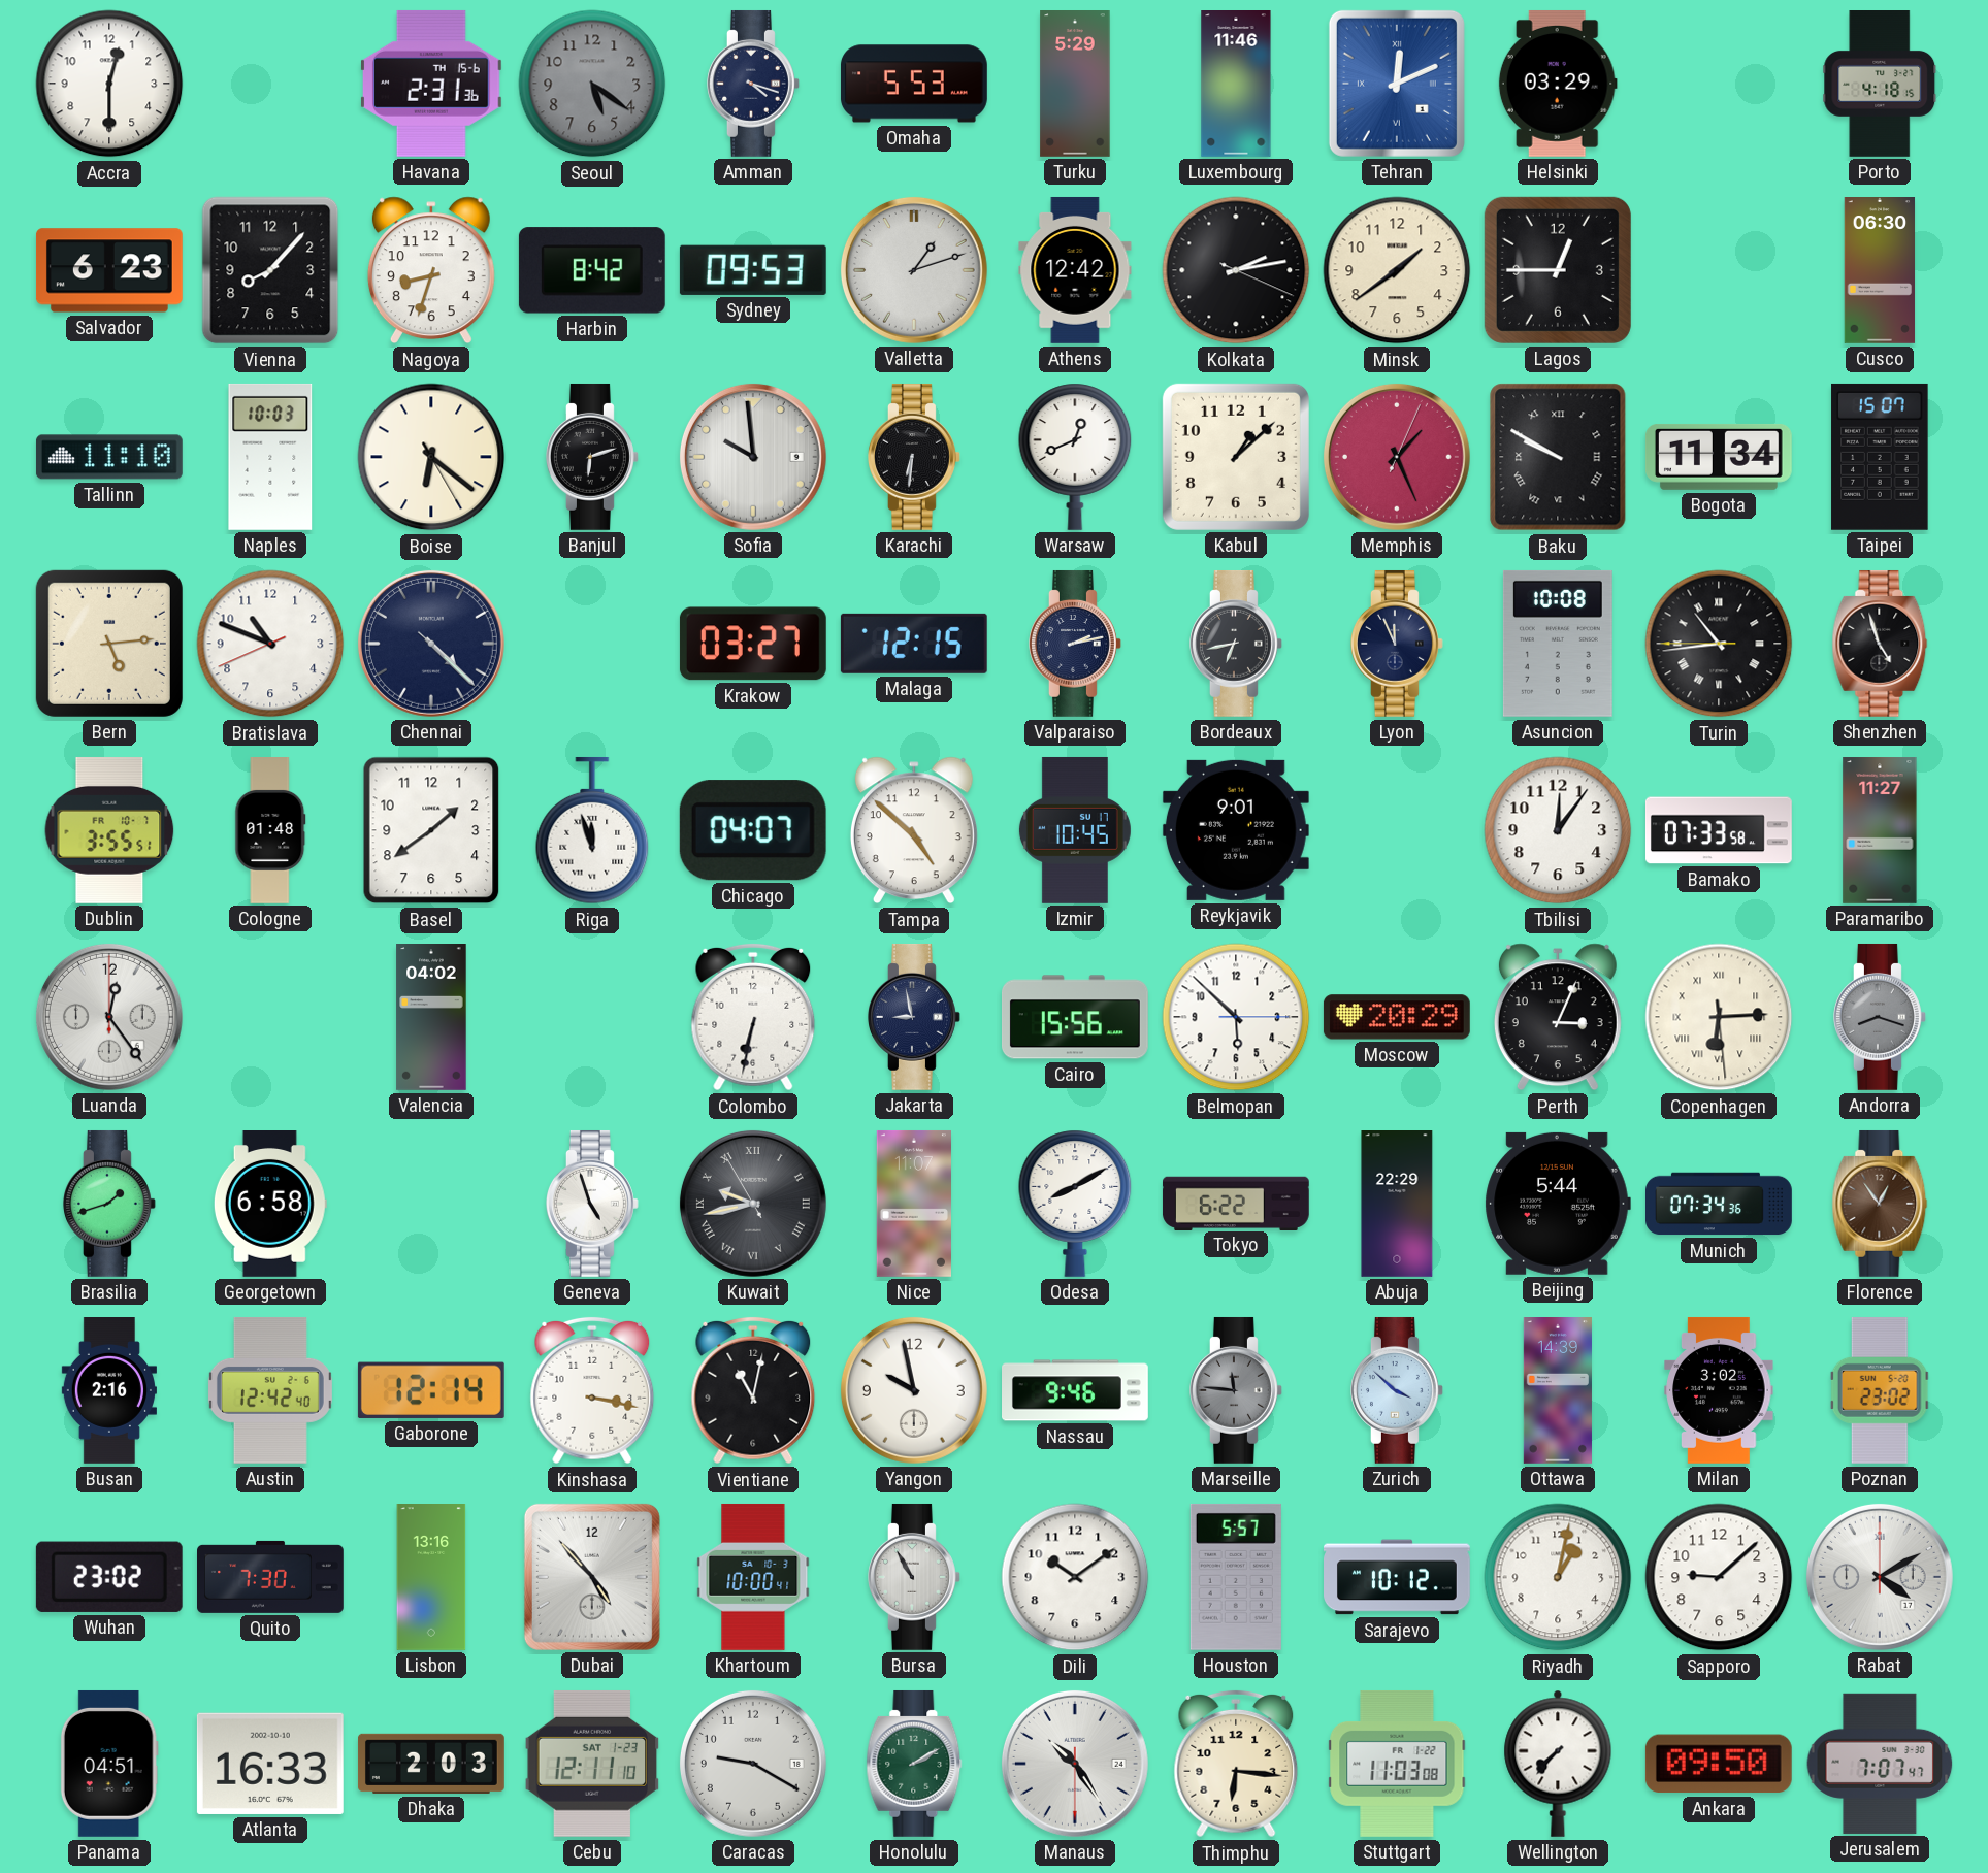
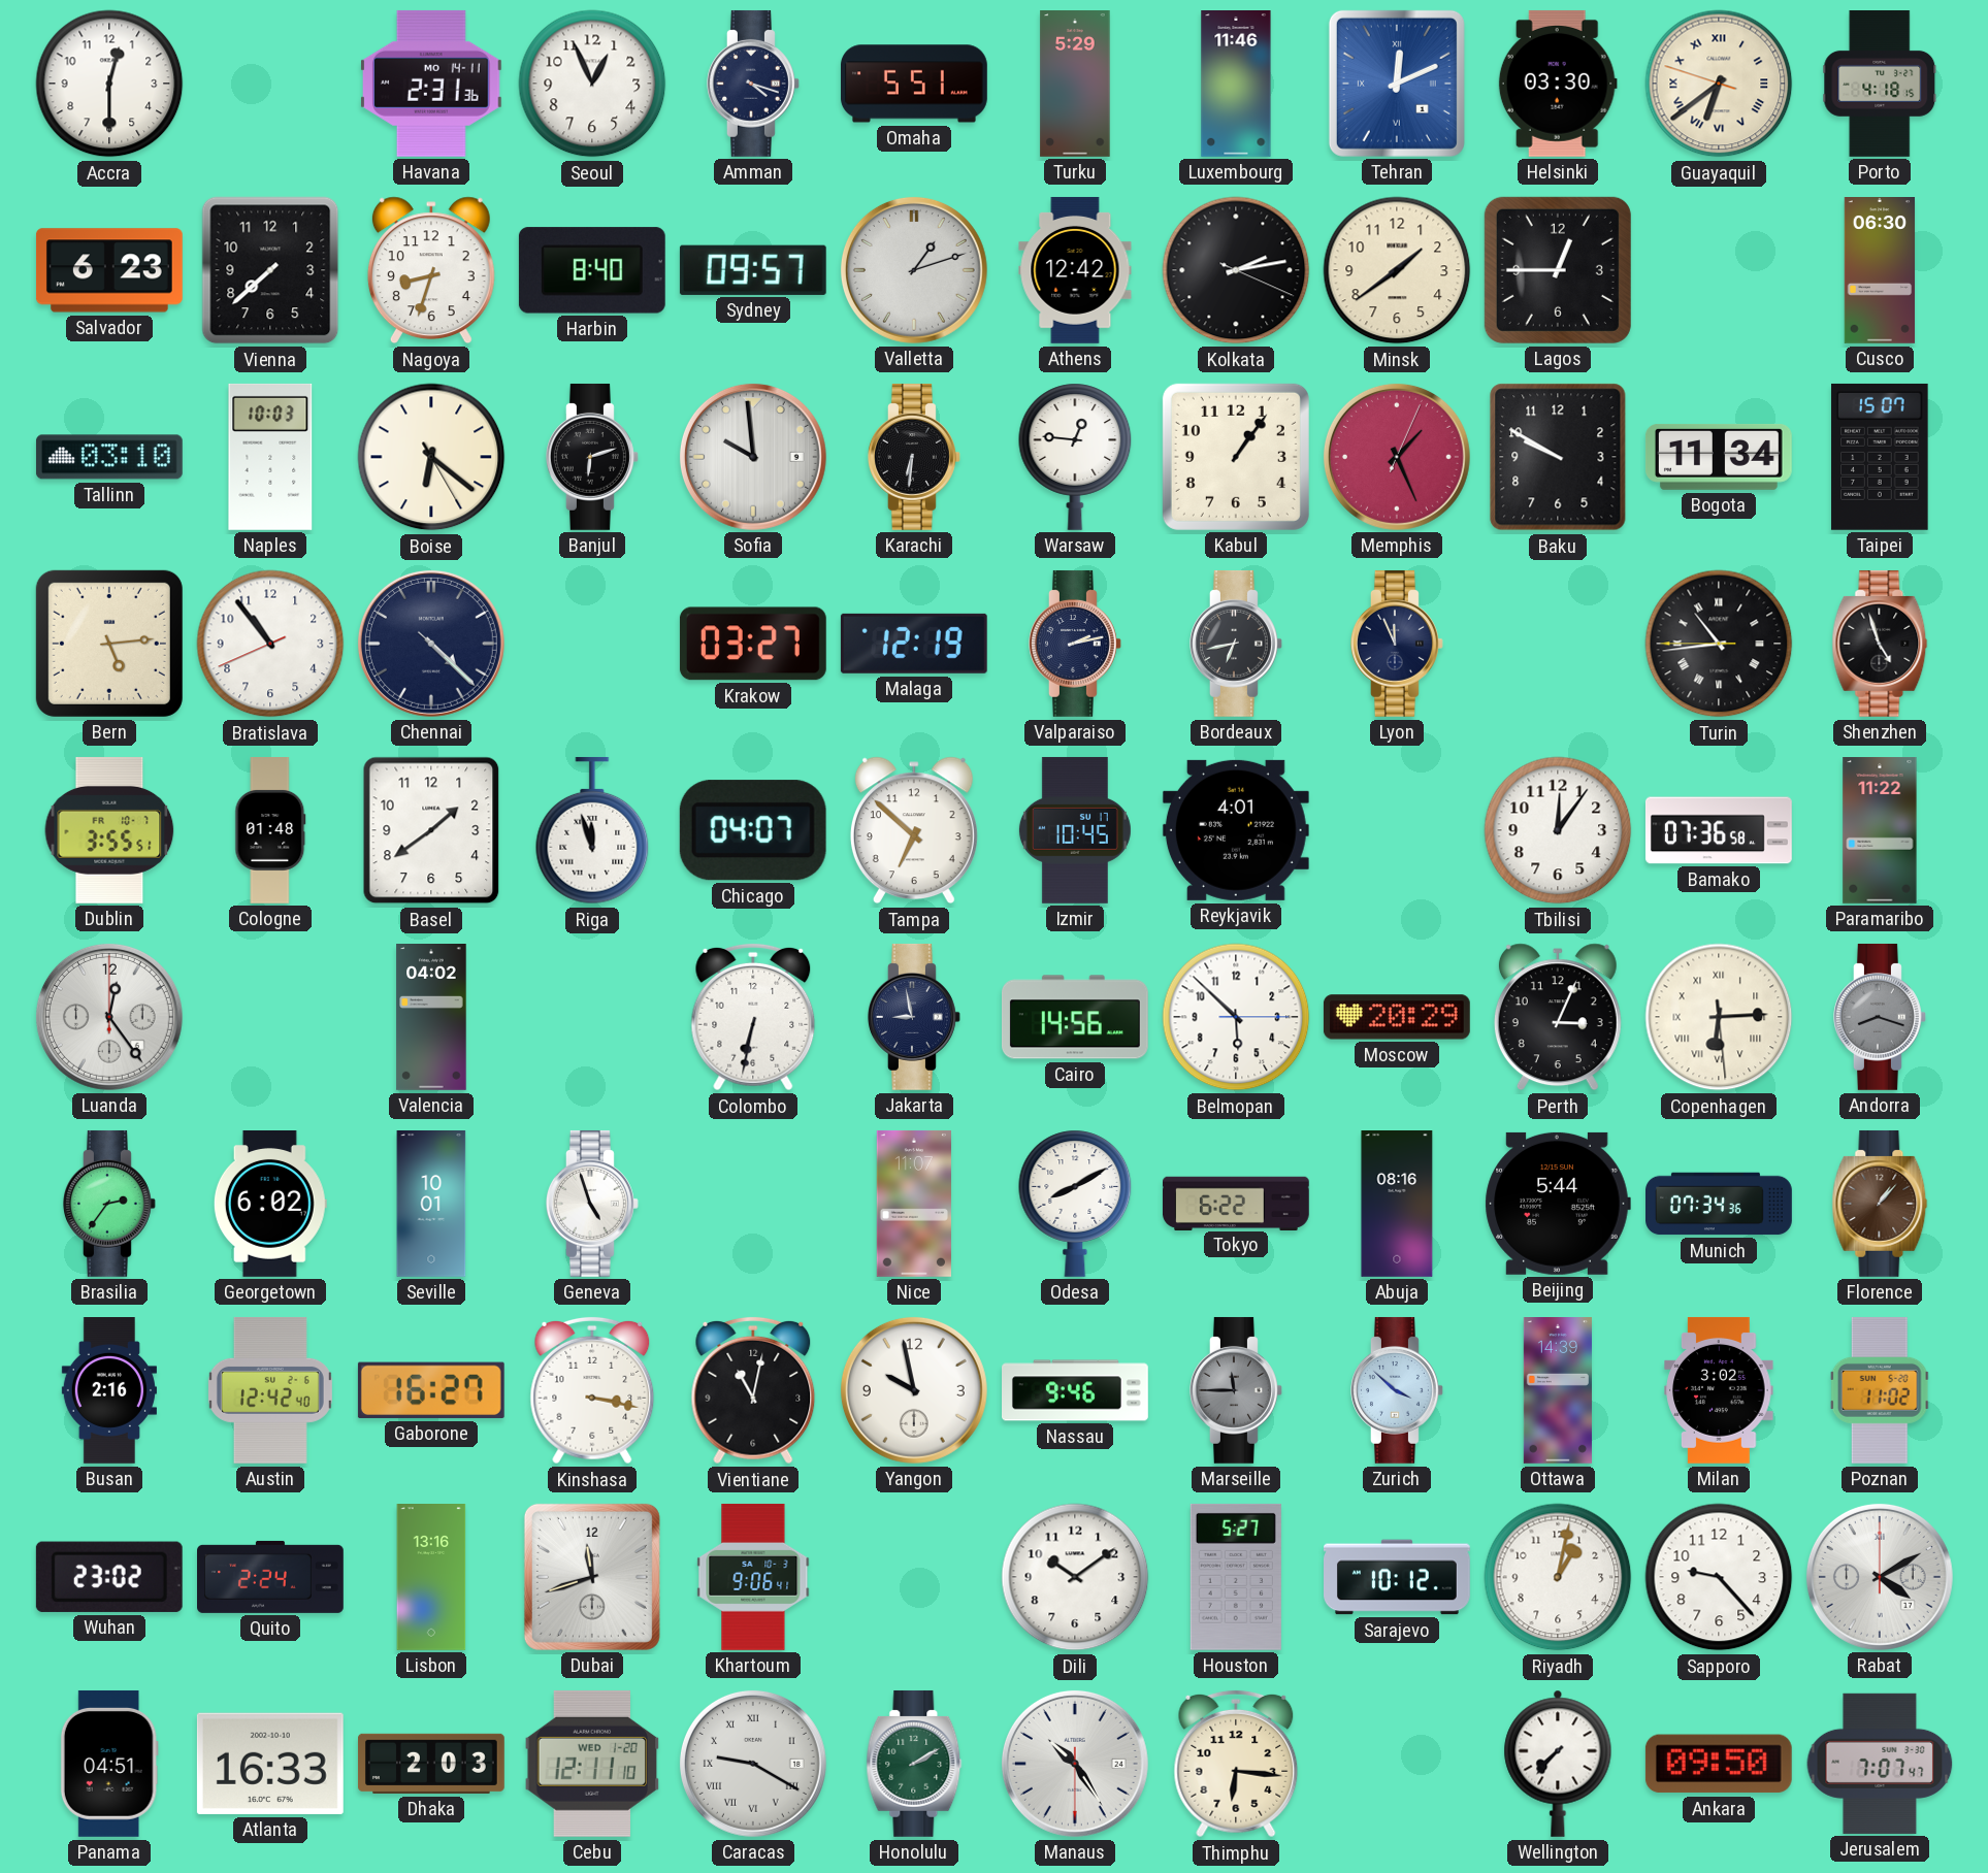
Havana date: TH 15-6 -> MO 14-11
Seoul: 5:21 -> 12:56
Seoul dial: grey -> white
Omaha: 5:53 -> 5:51
Helsinki: 03:29 -> 03:30
Guayaquil: none -> 6:38
Vienna: 8:07 -> 7:38
Harbin: 8:42 -> 8:40
Sydney: 09:53 -> 09:57
Tallinn: 11:10 -> 03:10
Warsaw: 12:41 -> 12:46
Kabul: 1:08 -> 1:06
Baku numerals: Roman -> Arabic
Bratislava: 10:48 -> 10:53
Malaga: 12:15 -> 12:19
Asuncion: 10:08 -> none
Tampa: 4:52 -> 6:52
Reykjavik: 9:01 -> 4:01
Bamako: 07:33 -> 07:36
Paramaribo: 11:27 -> 11:22
Cairo: 15:56 -> 14:56
Brasilia: 1:42 -> 2:36
Georgetown: 6:58 -> 6:02
Seville: none -> 10:01
Kuwait: 9:42 -> none
Abuja: 22:29 -> 08:16
Florence: 12:54 -> 1:07
Gaborone: 12:14 -> 16:27
Marseille: 11:46 -> 11:45
Poznan: 23:02 -> 11:02
Quito: 7:30 -> 2:24
Dubai: 4:53 -> 11:42
Khartoum: 10:00 -> 9:06
Bursa: 10:55 -> none
Houston: 5:57 -> 5:27
Sapporo: 9:08 -> 9:23
Cebu date: SAT 1-23 -> WED 1-20
Caracas numerals: Arabic -> Roman
Stuttgart: 11:03 -> none
